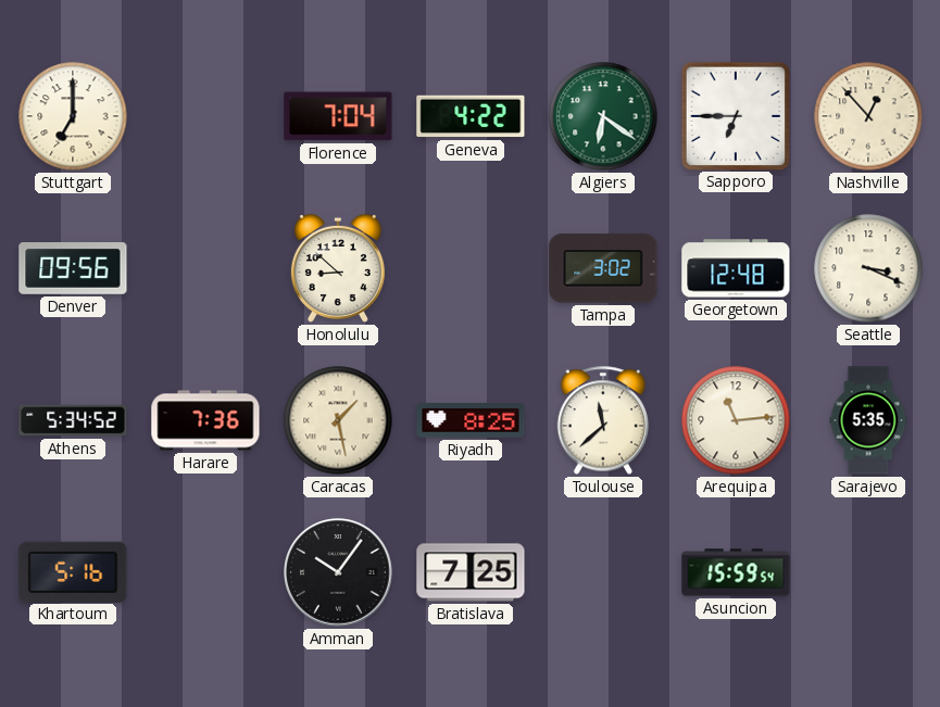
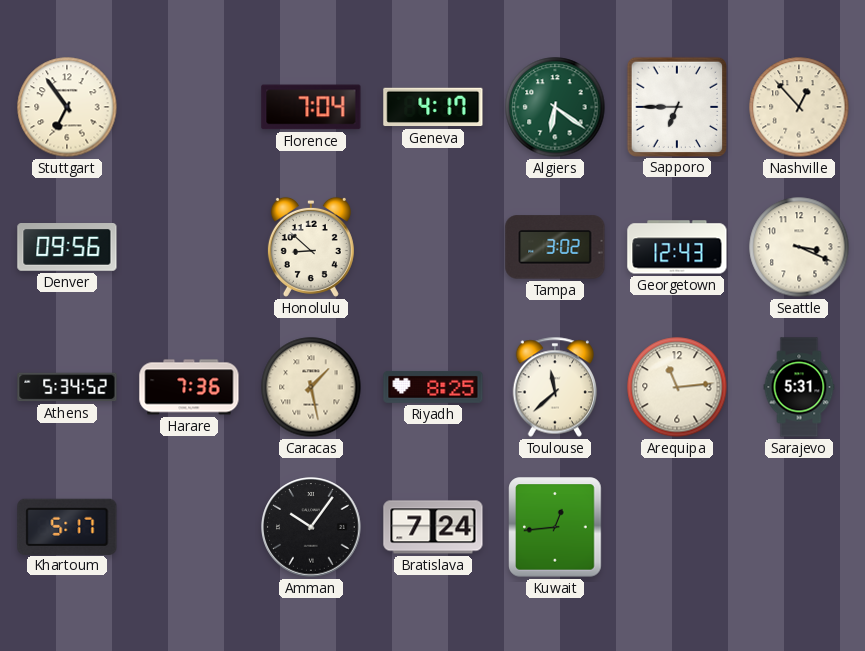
Stuttgart: 7:00 -> 6:54
Geneva: 4:22 -> 4:17
Georgetown: 12:48 -> 12:43
Sarajevo: 5:35 -> 5:31
Khartoum: 5:16 -> 5:17
Bratislava: 7:25 -> 7:24
Kuwait: none -> 12:44
Asuncion: 15:59 -> none
